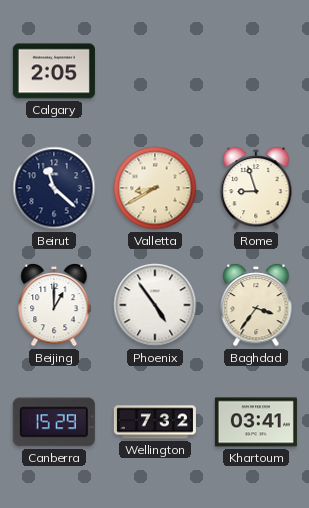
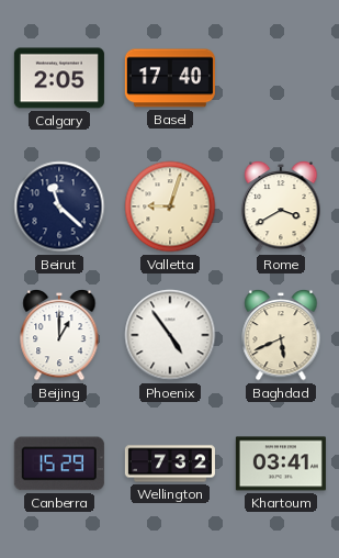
Basel: none -> 17:40
Valletta: 8:40 -> 9:03
Rome: 8:57 -> 3:40
Baghdad: 3:36 -> 5:41
